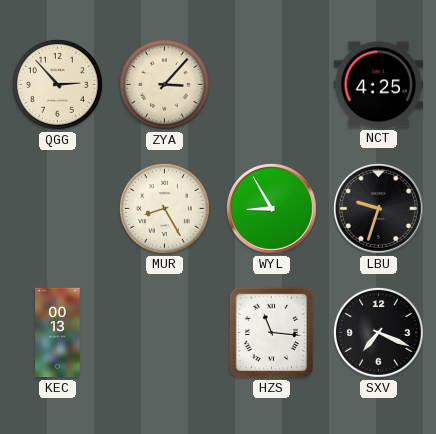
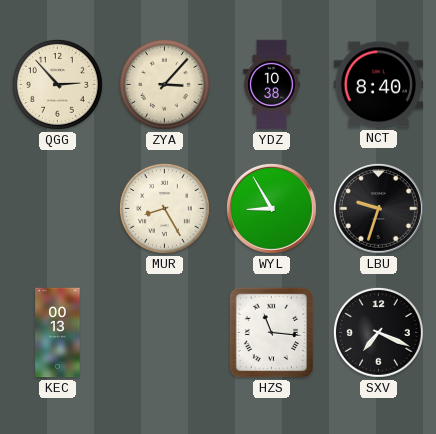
YDZ: none -> 10:38
NCT: 4:25 -> 8:40
